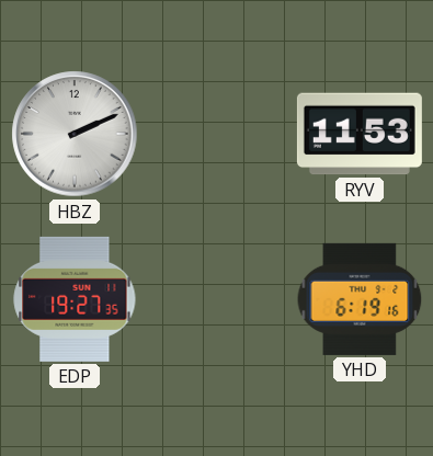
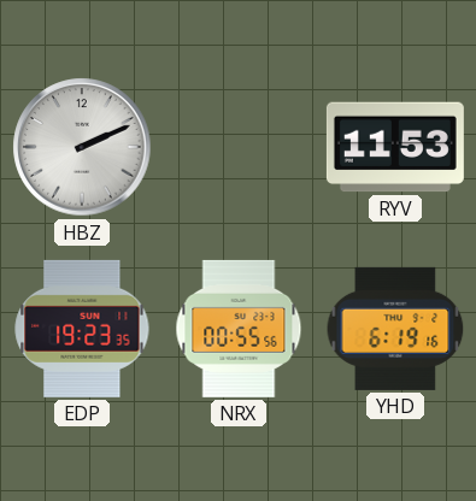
EDP: 19:27 -> 19:23
NRX: none -> 00:55
